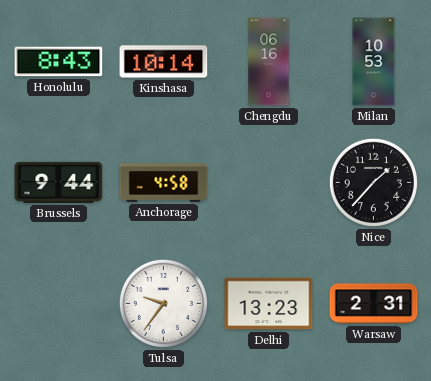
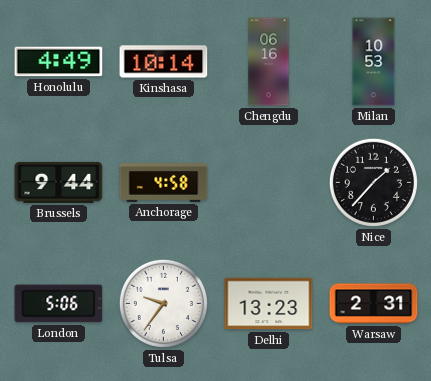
Honolulu: 8:43 -> 4:49
London: none -> 5:06
